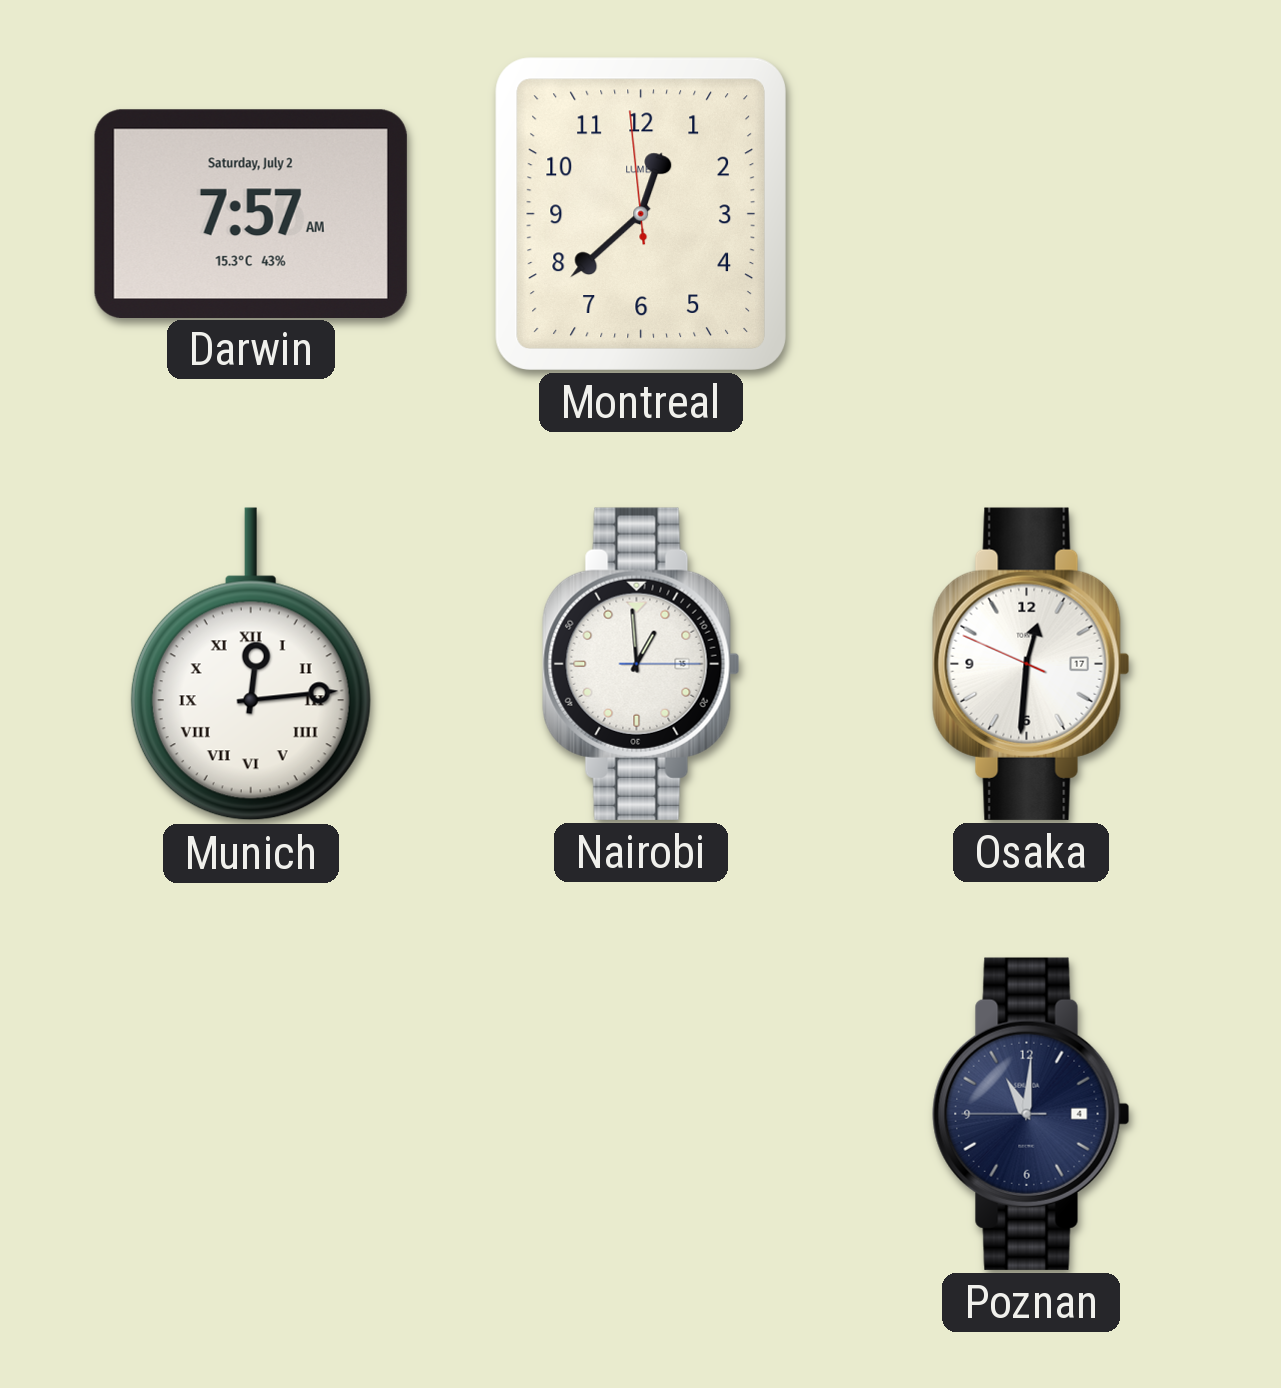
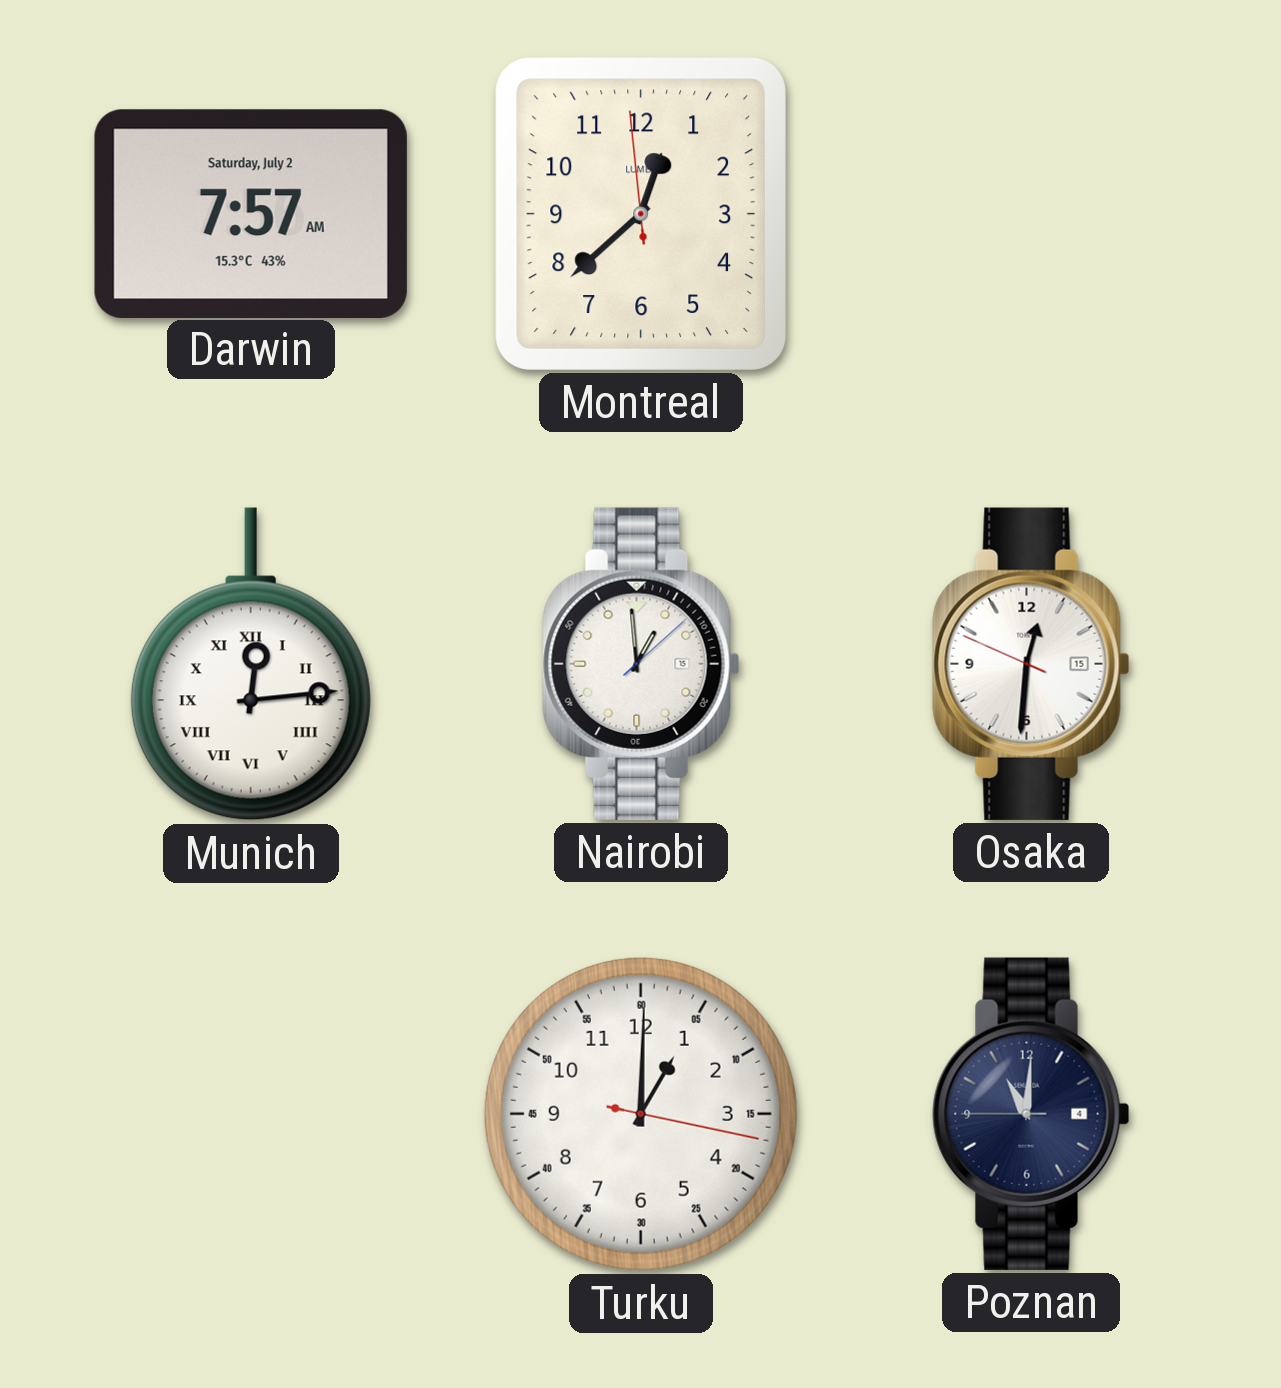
Nairobi: 12:59:15 -> 12:59:08
Osaka date: 17 -> 15
Turku: none -> 1:00
